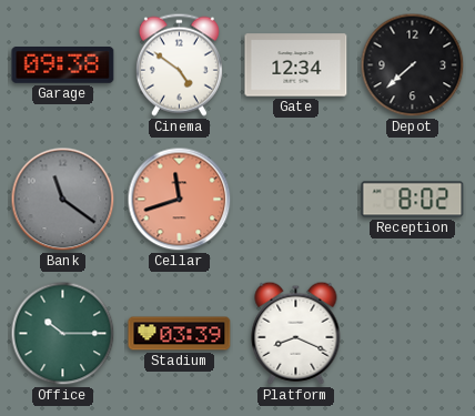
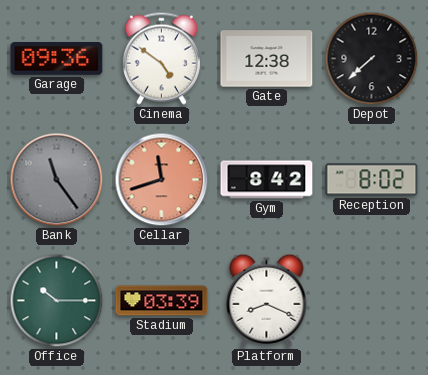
Garage: 09:38 -> 09:36
Gate: 12:34 -> 12:38
Bank: 11:21 -> 11:24
Gym: none -> 8:42
